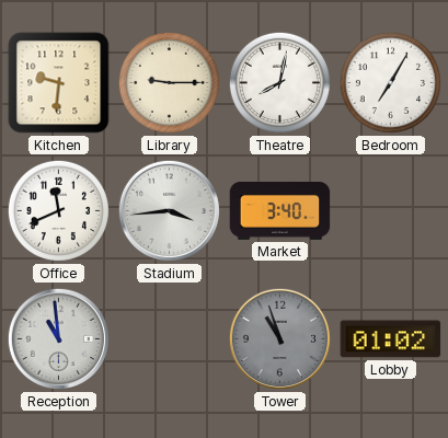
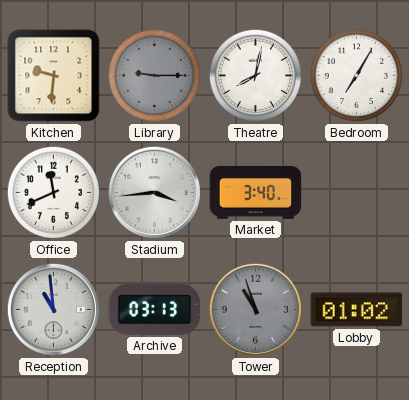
Library dial: cream -> grey
Archive: none -> 03:13
